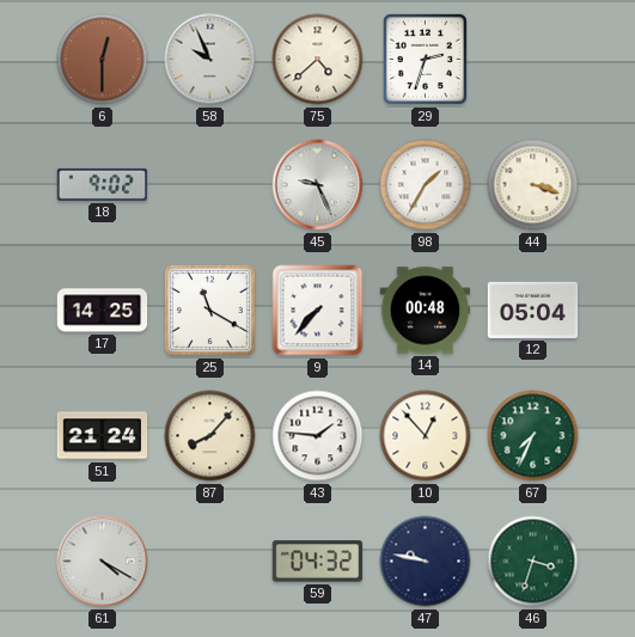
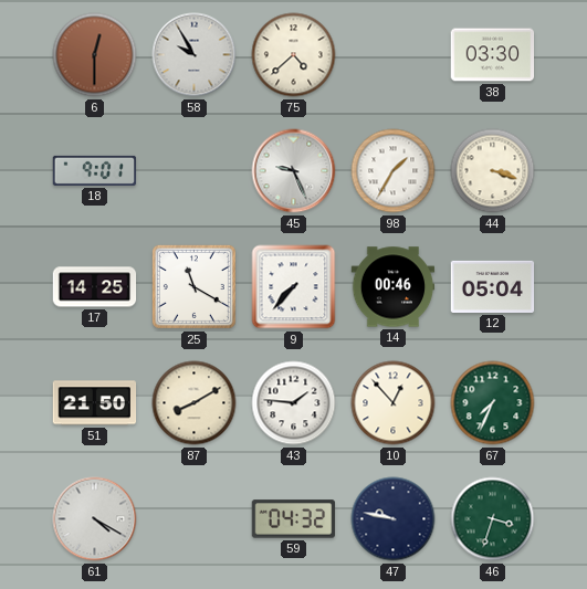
58: 9:56 -> 9:55
29: 2:33 -> none
38: none -> 03:30
18: 9:02 -> 9:01
14: 00:48 -> 00:46
51: 21:24 -> 21:50
87: 8:07 -> 8:10
